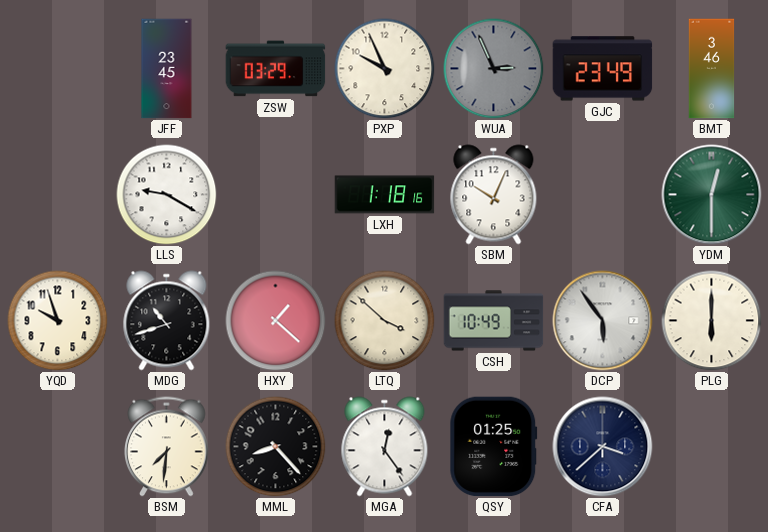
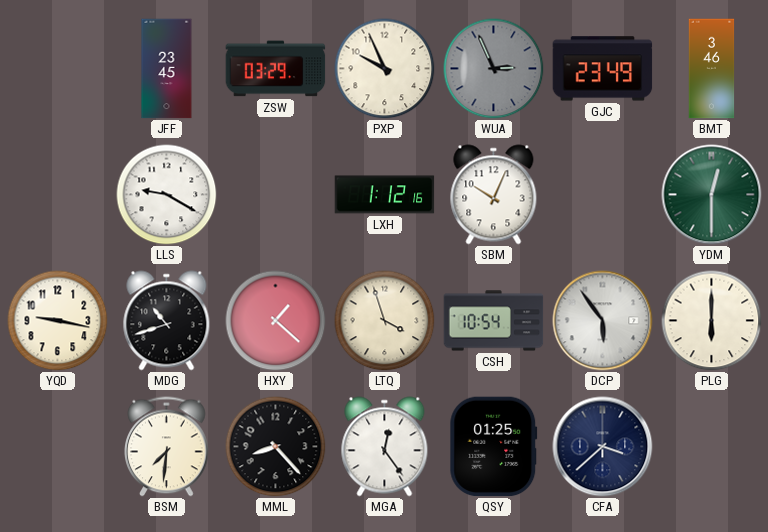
LXH: 1:18 -> 1:12
YQD: 9:57 -> 9:17
LTQ: 3:52 -> 3:57
CSH: 10:49 -> 10:54
